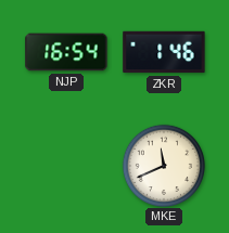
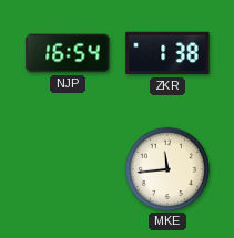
ZKR: 1:46 -> 1:38
MKE: 11:41 -> 11:44
